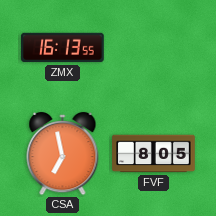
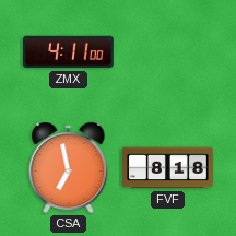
ZMX: 16:13 -> 4:11
FVF: 8:05 -> 8:18
